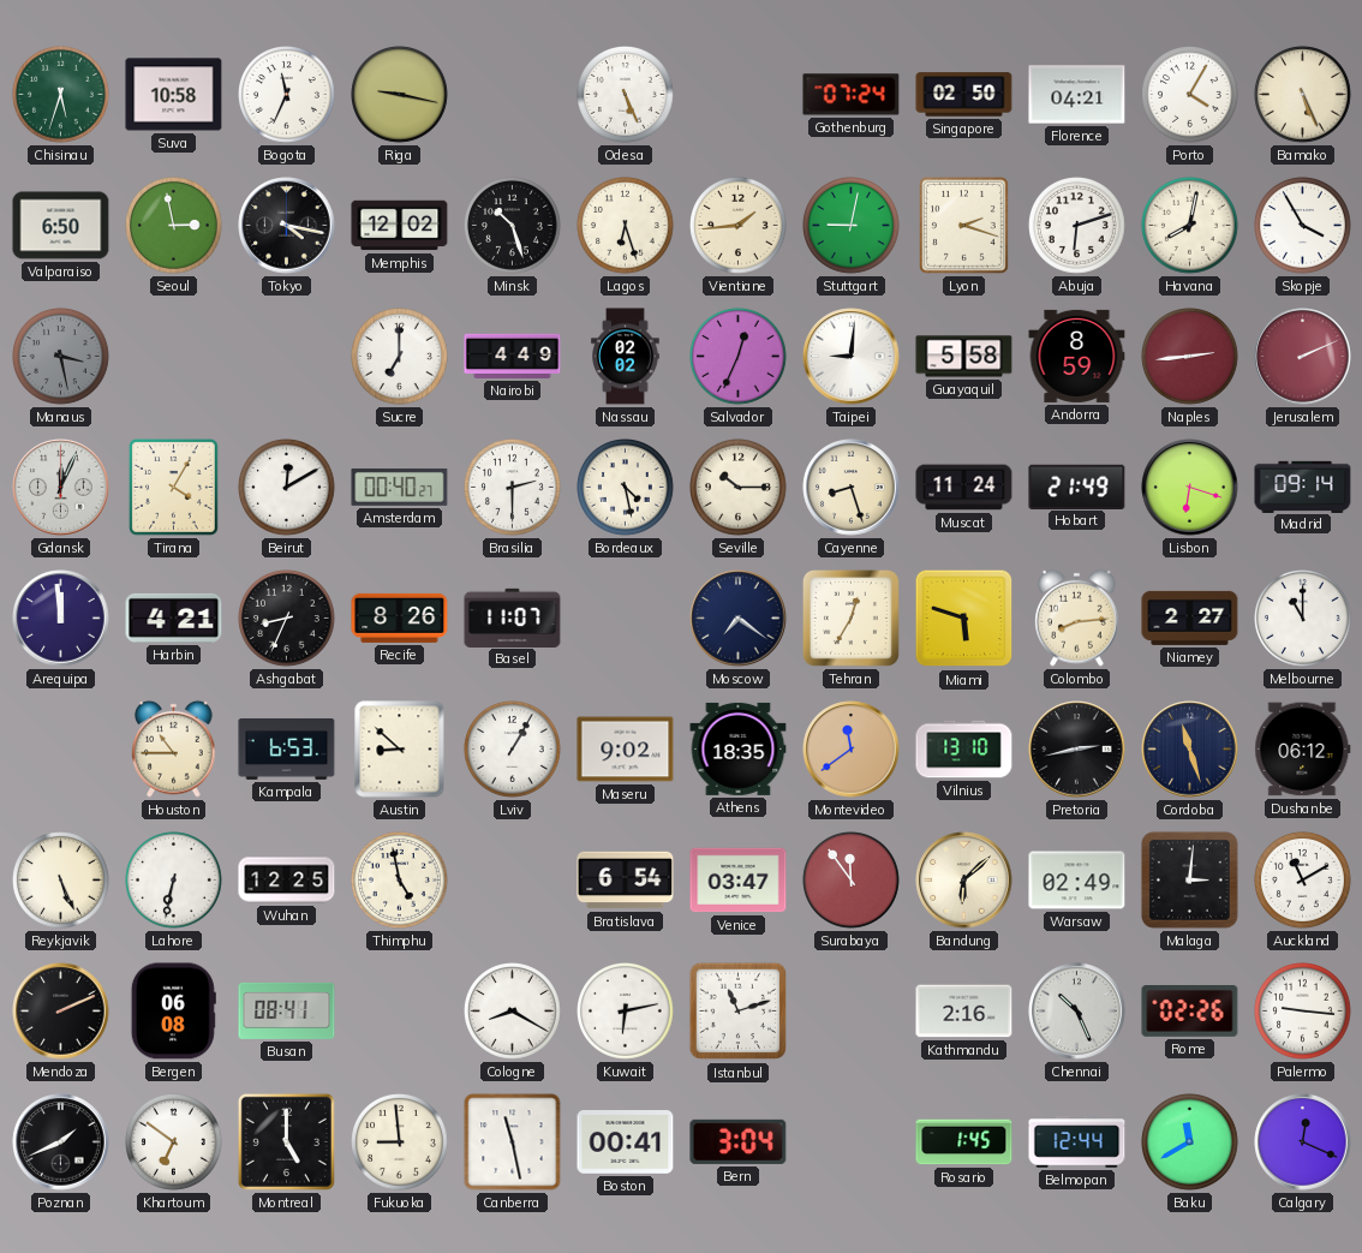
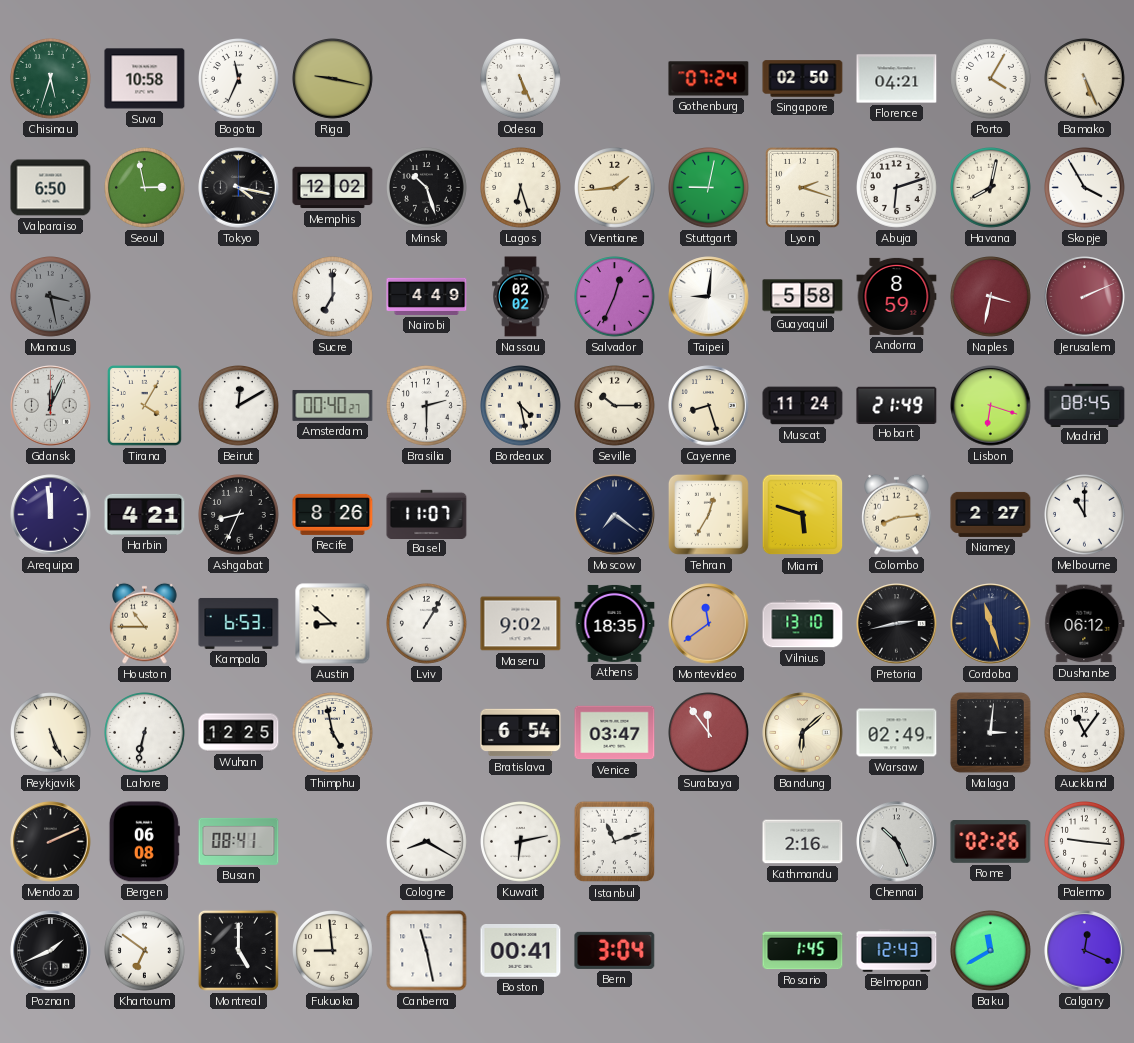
Naples: 2:44 -> 3:32
Madrid: 09:14 -> 08:45
Auckland: 11:10 -> 11:06
Belmopan: 12:44 -> 12:43
